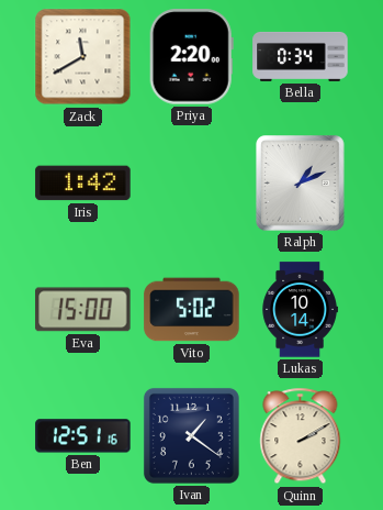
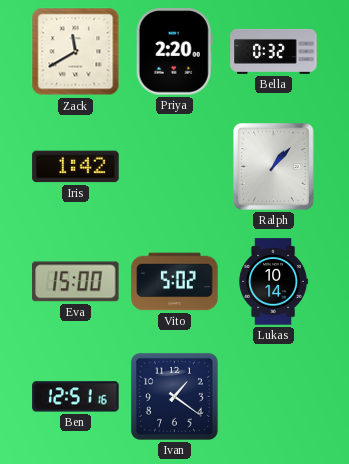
Bella: 0:34 -> 0:32
Ralph: 1:11 -> 1:07
Quinn: 2:10 -> none
